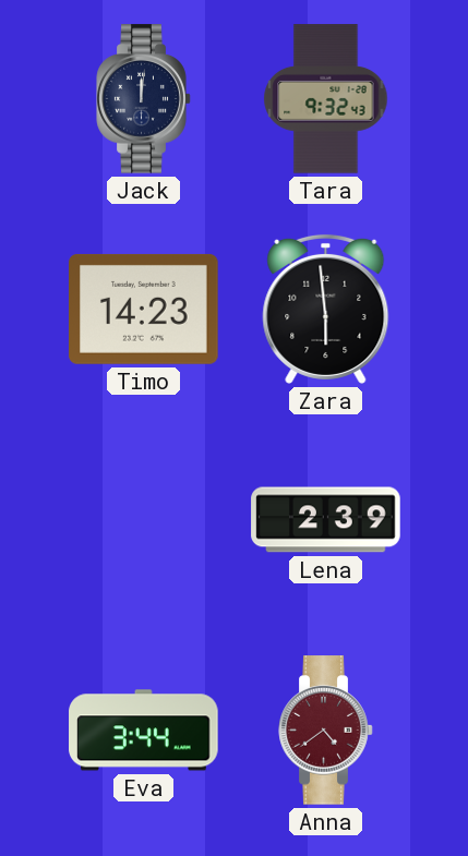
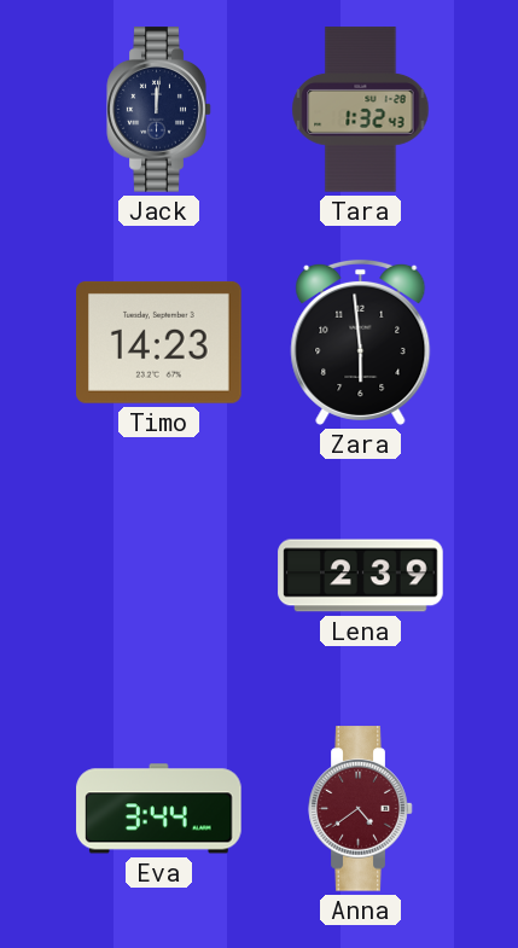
Tara: 9:32 -> 1:32
